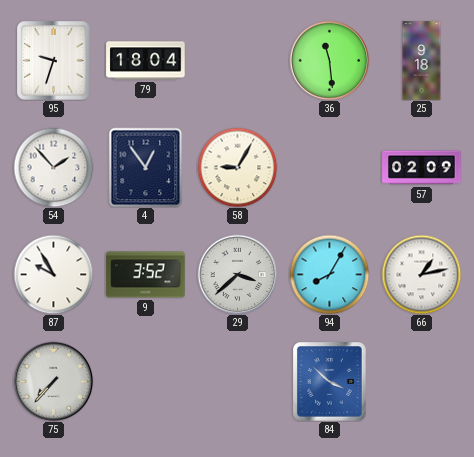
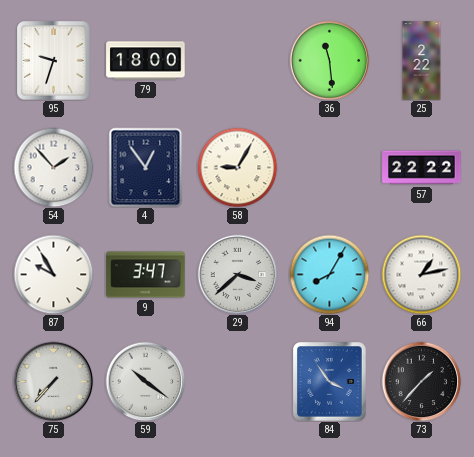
79: 18:04 -> 18:00
25: 9:18 -> 2:22
57: 02:09 -> 22:22
9: 3:52 -> 3:47
59: none -> 10:21
84: 3:52 -> 3:54
73: none -> 1:37
